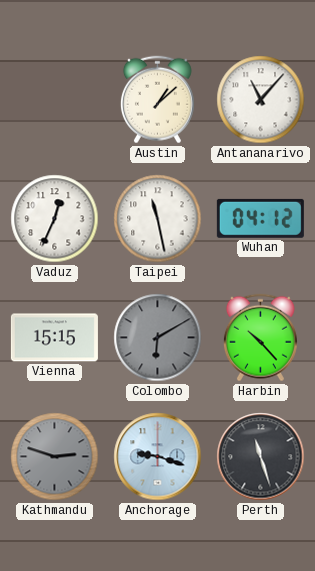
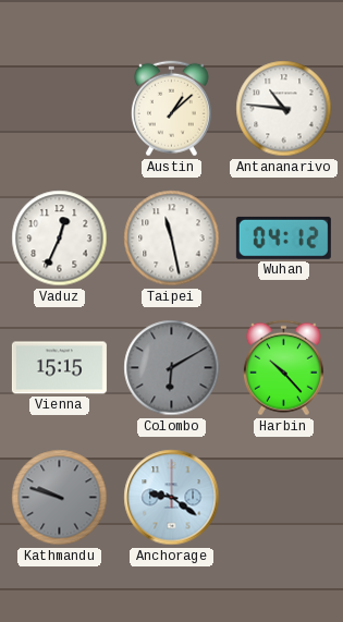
Antananarivo: 11:07 -> 10:46
Kathmandu: 2:48 -> 9:48
Anchorage: 9:18 -> 9:21
Perth: 11:27 -> none
